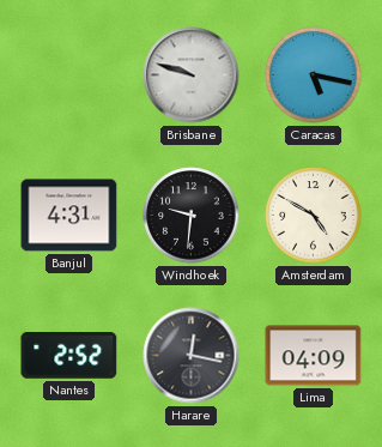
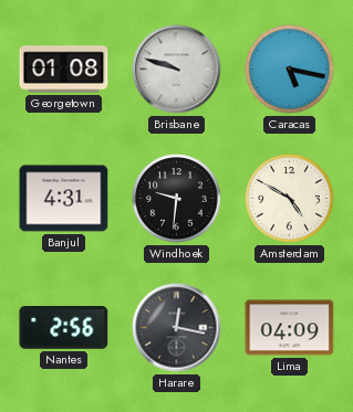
Georgetown: none -> 01:08
Nantes: 2:52 -> 2:56
